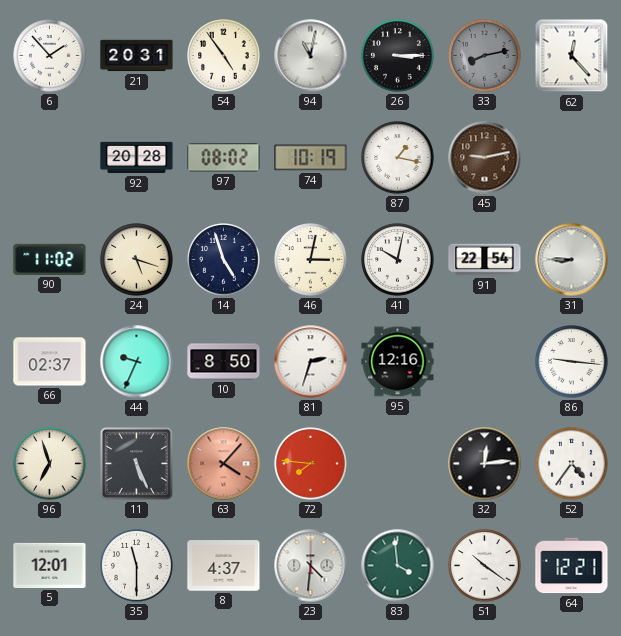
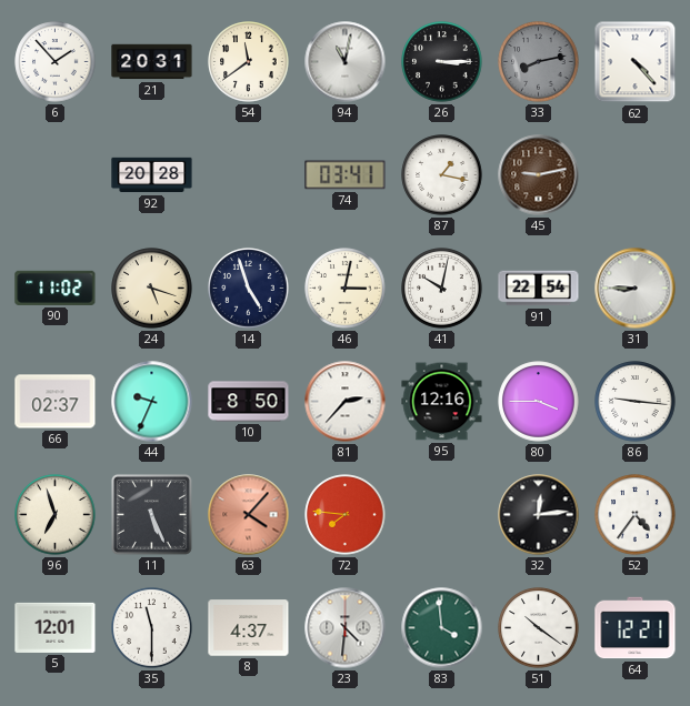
54: 4:54 -> 11:39
62: 12:23 -> 4:23
97: 08:02 -> none
74: 10:19 -> 03:41
81: 2:33 -> 2:37
80: none -> 3:45
